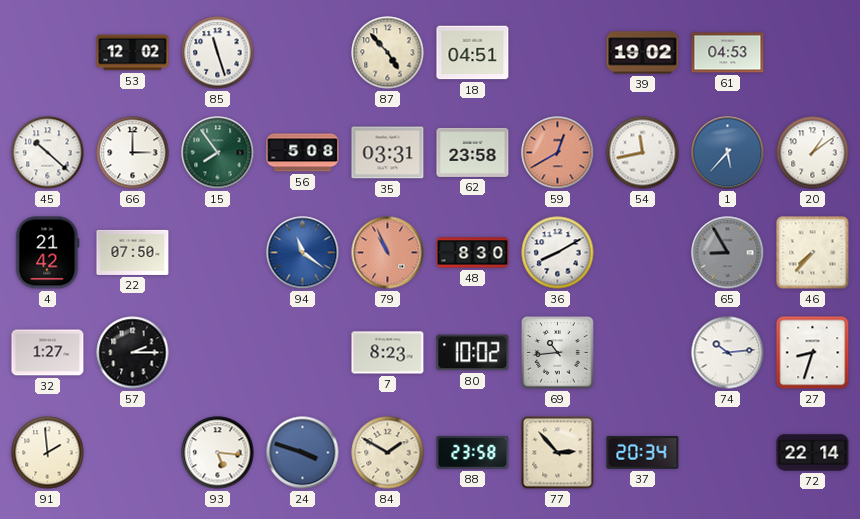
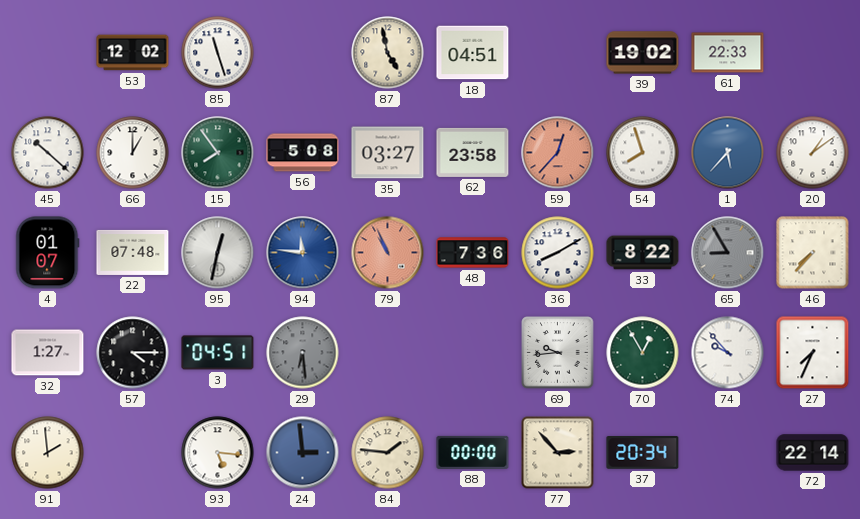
87: 4:53 -> 4:58
61: 04:53 -> 22:33
66: 3:00 -> 1:00
35: 03:31 -> 03:27
59: 12:40 -> 12:37
54: 11:43 -> 7:57
4: 21:42 -> 01:07
22: 07:50 -> 07:48
95: none -> 12:32
94: 11:21 -> 11:46
48: 8:30 -> 7:36
33: none -> 8:22
57: 2:15 -> 4:15
3: none -> 04:51
29: none -> 6:29
7: 8:23 -> none
80: 10:02 -> none
69: 10:44 -> 9:44
70: none -> 12:55
74: 10:14 -> 9:53
27: 8:33 -> 7:34
24: 3:48 -> 2:59
84: 1:50 -> 1:46
88: 23:58 -> 00:00
